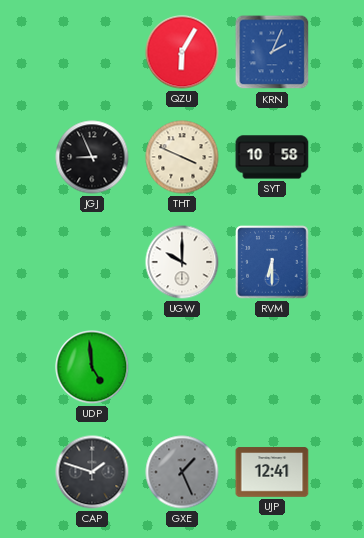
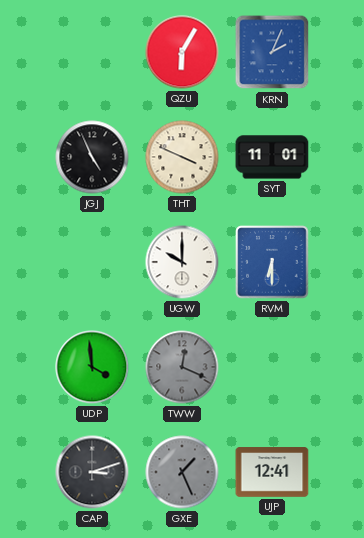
JGJ: 8:56 -> 4:56
SYT: 10:58 -> 11:01
UDP: 4:59 -> 3:59
TWW: none -> 12:19
CAP: 1:48 -> 3:12
